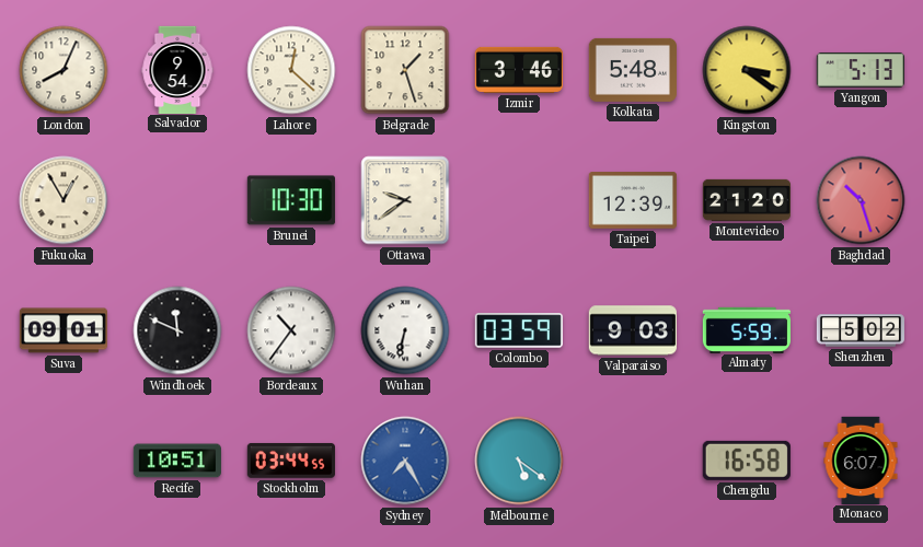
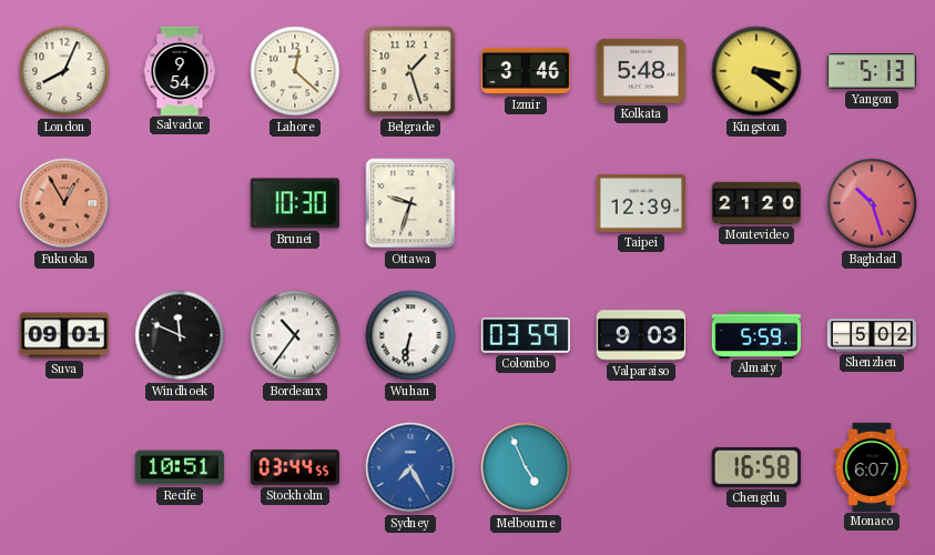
Fukuoka dial: cream -> salmon
Ottawa: 9:39 -> 9:33
Melbourne: 5:21 -> 4:56
